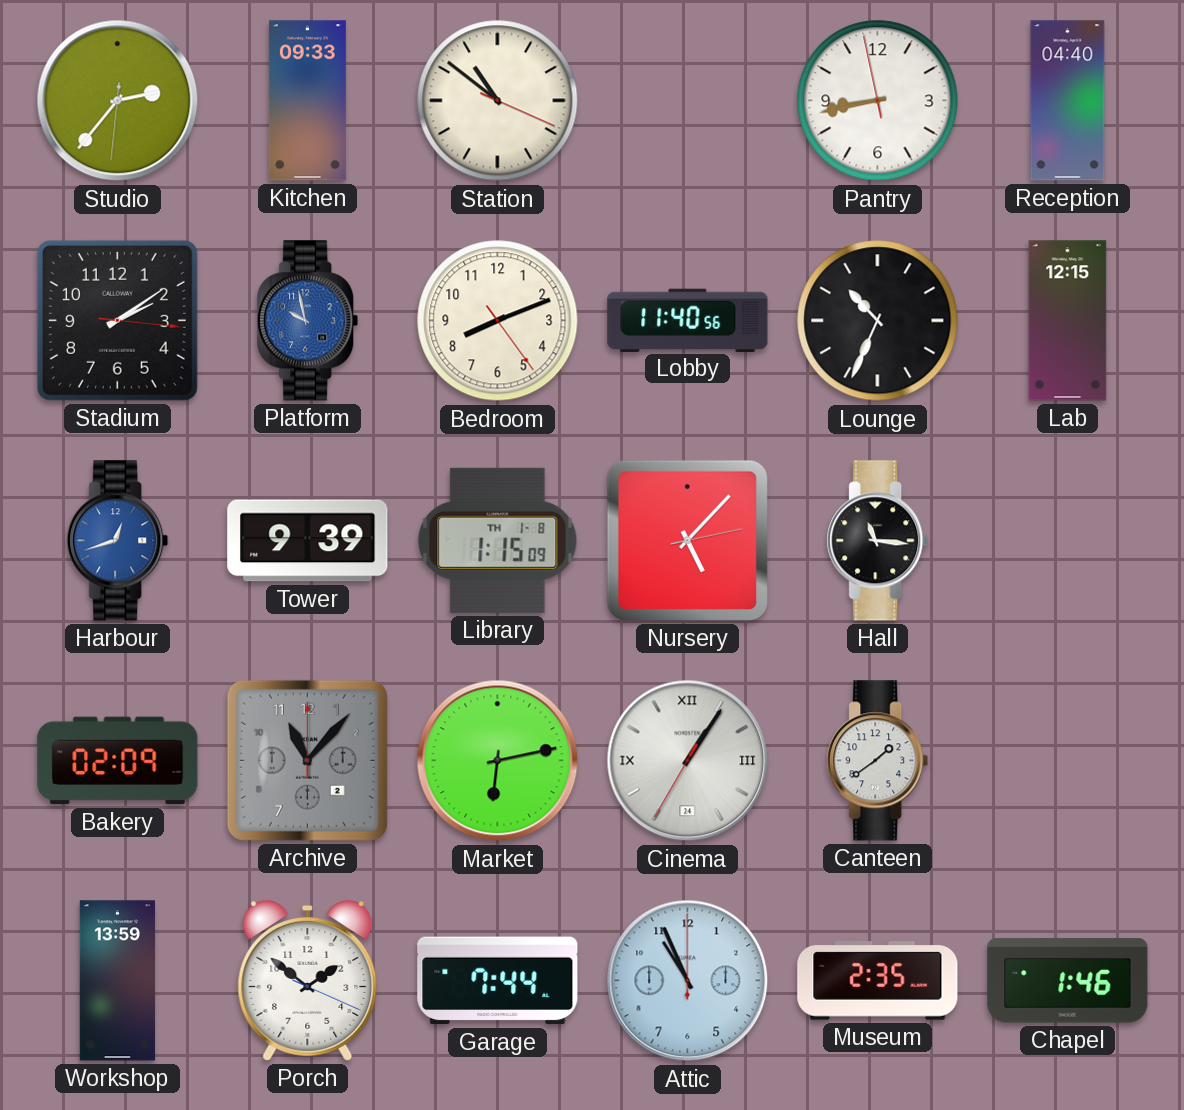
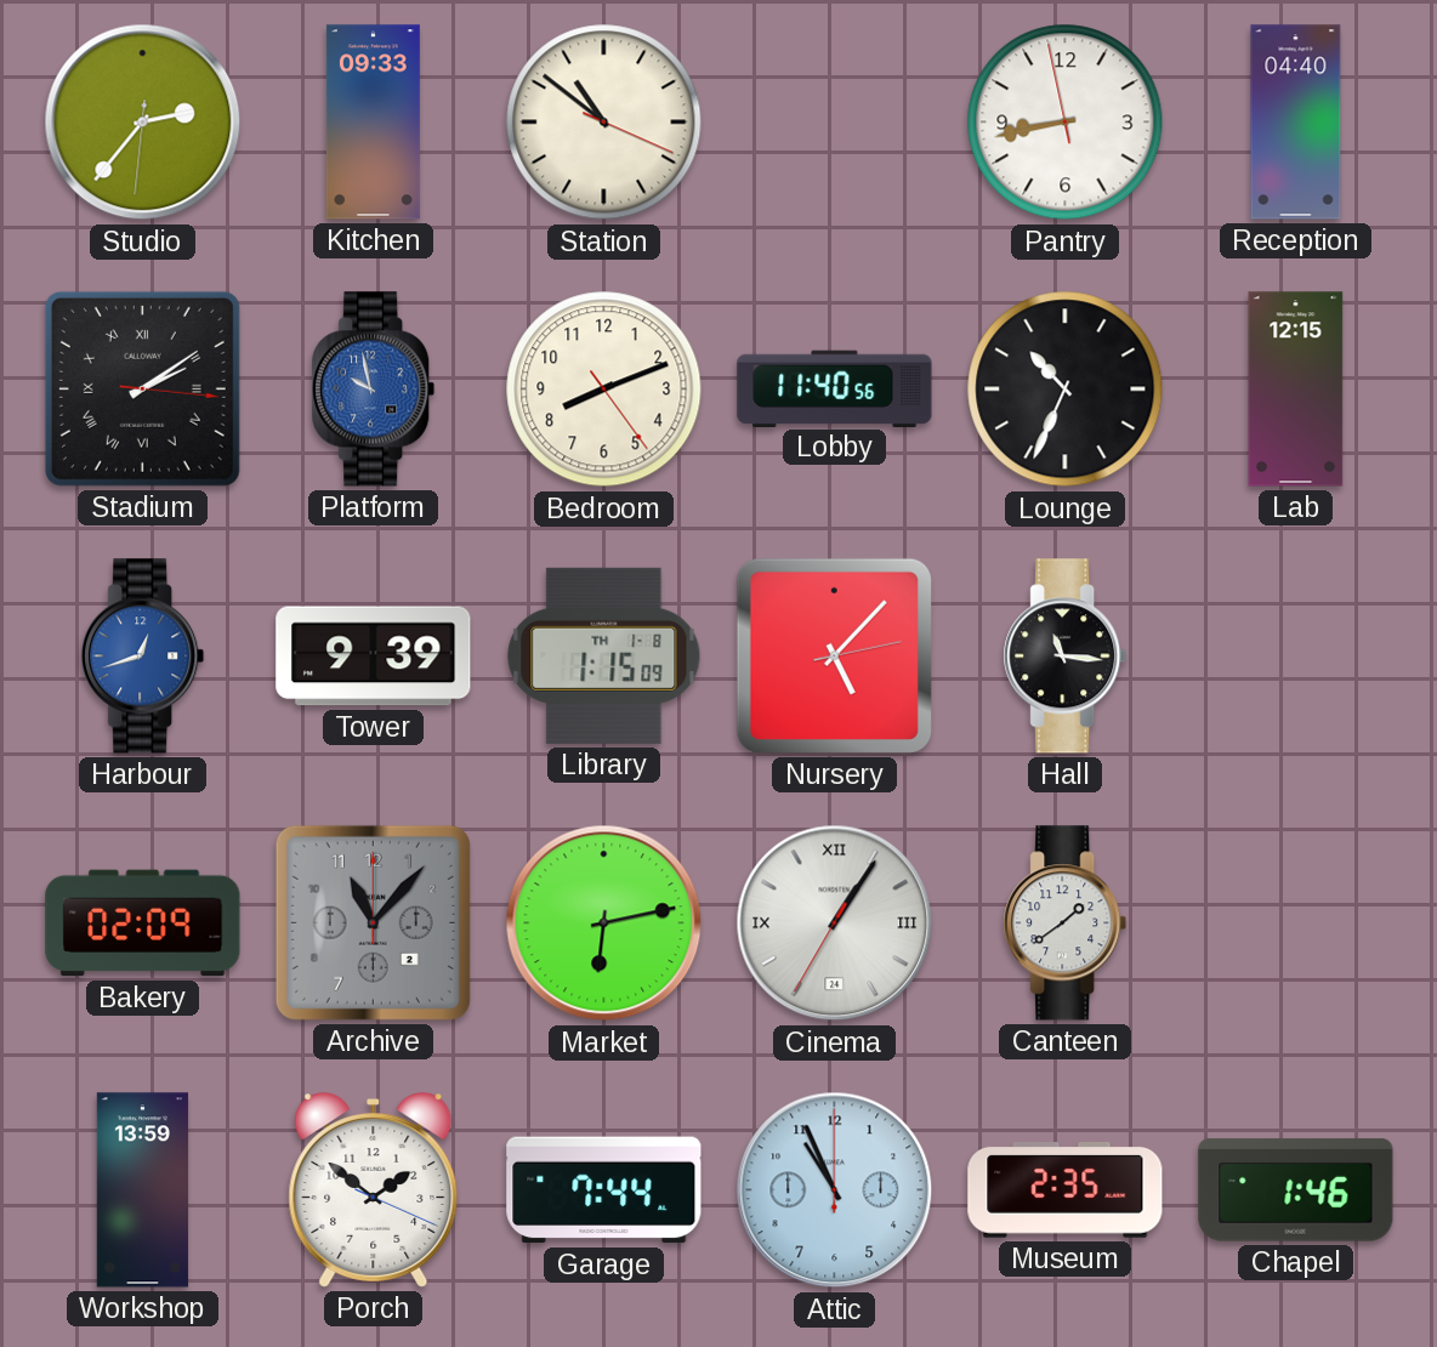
Stadium numerals: Arabic -> Roman
